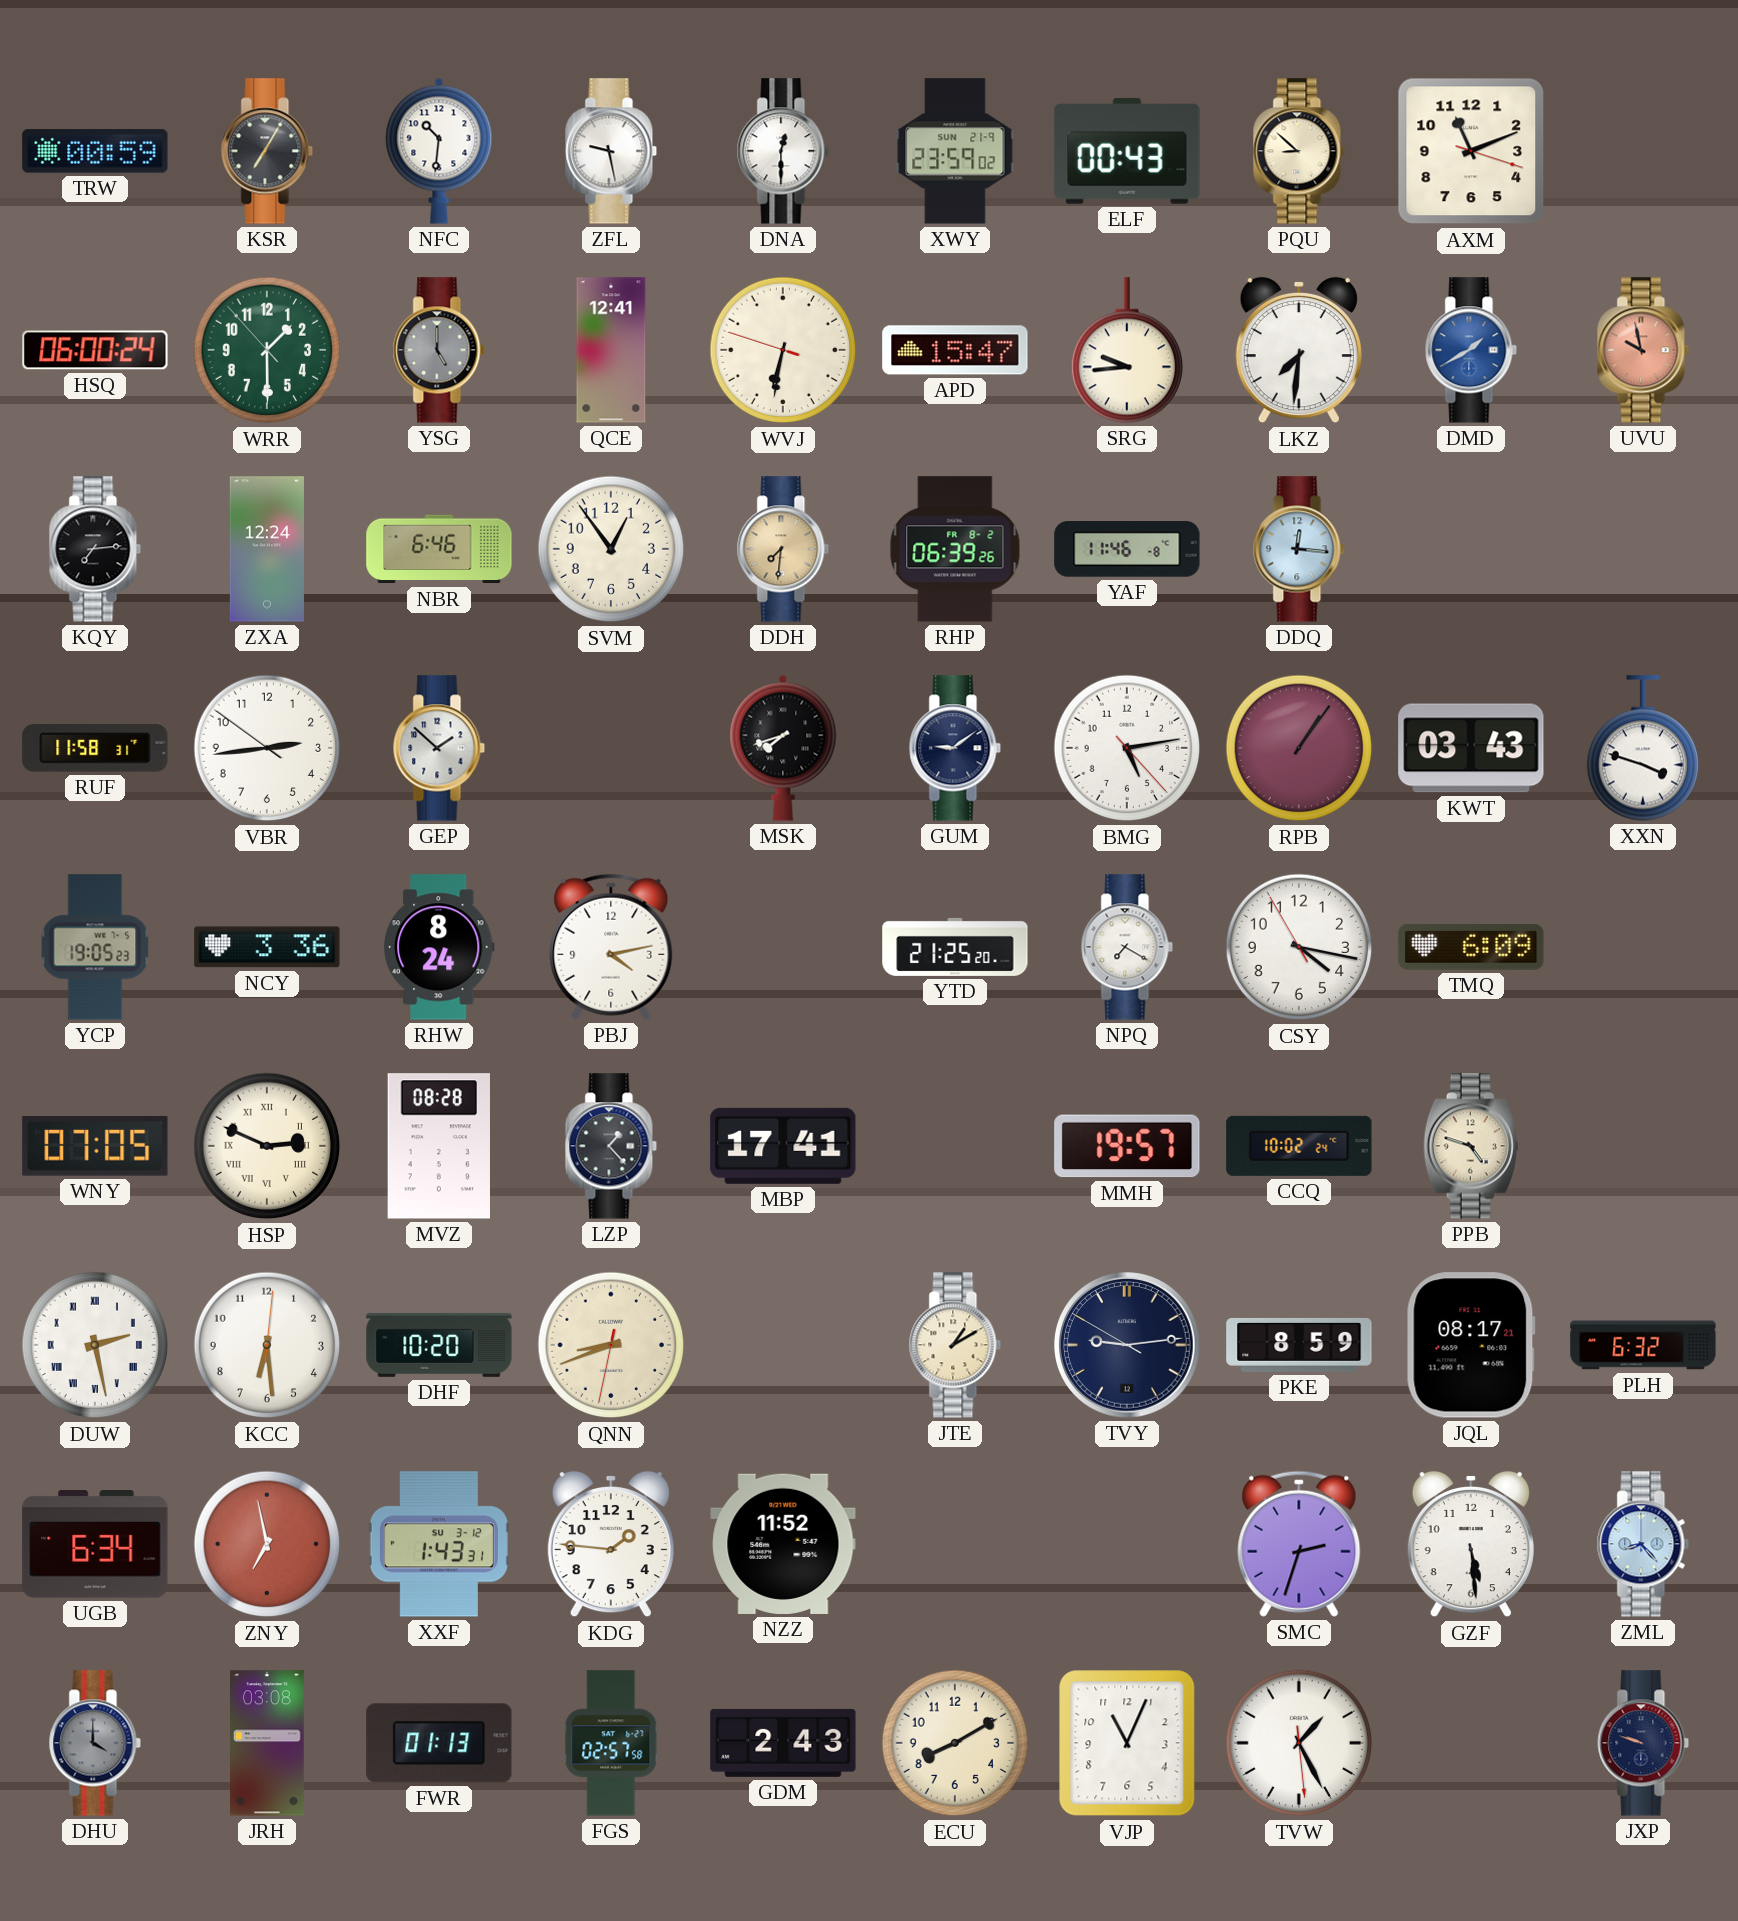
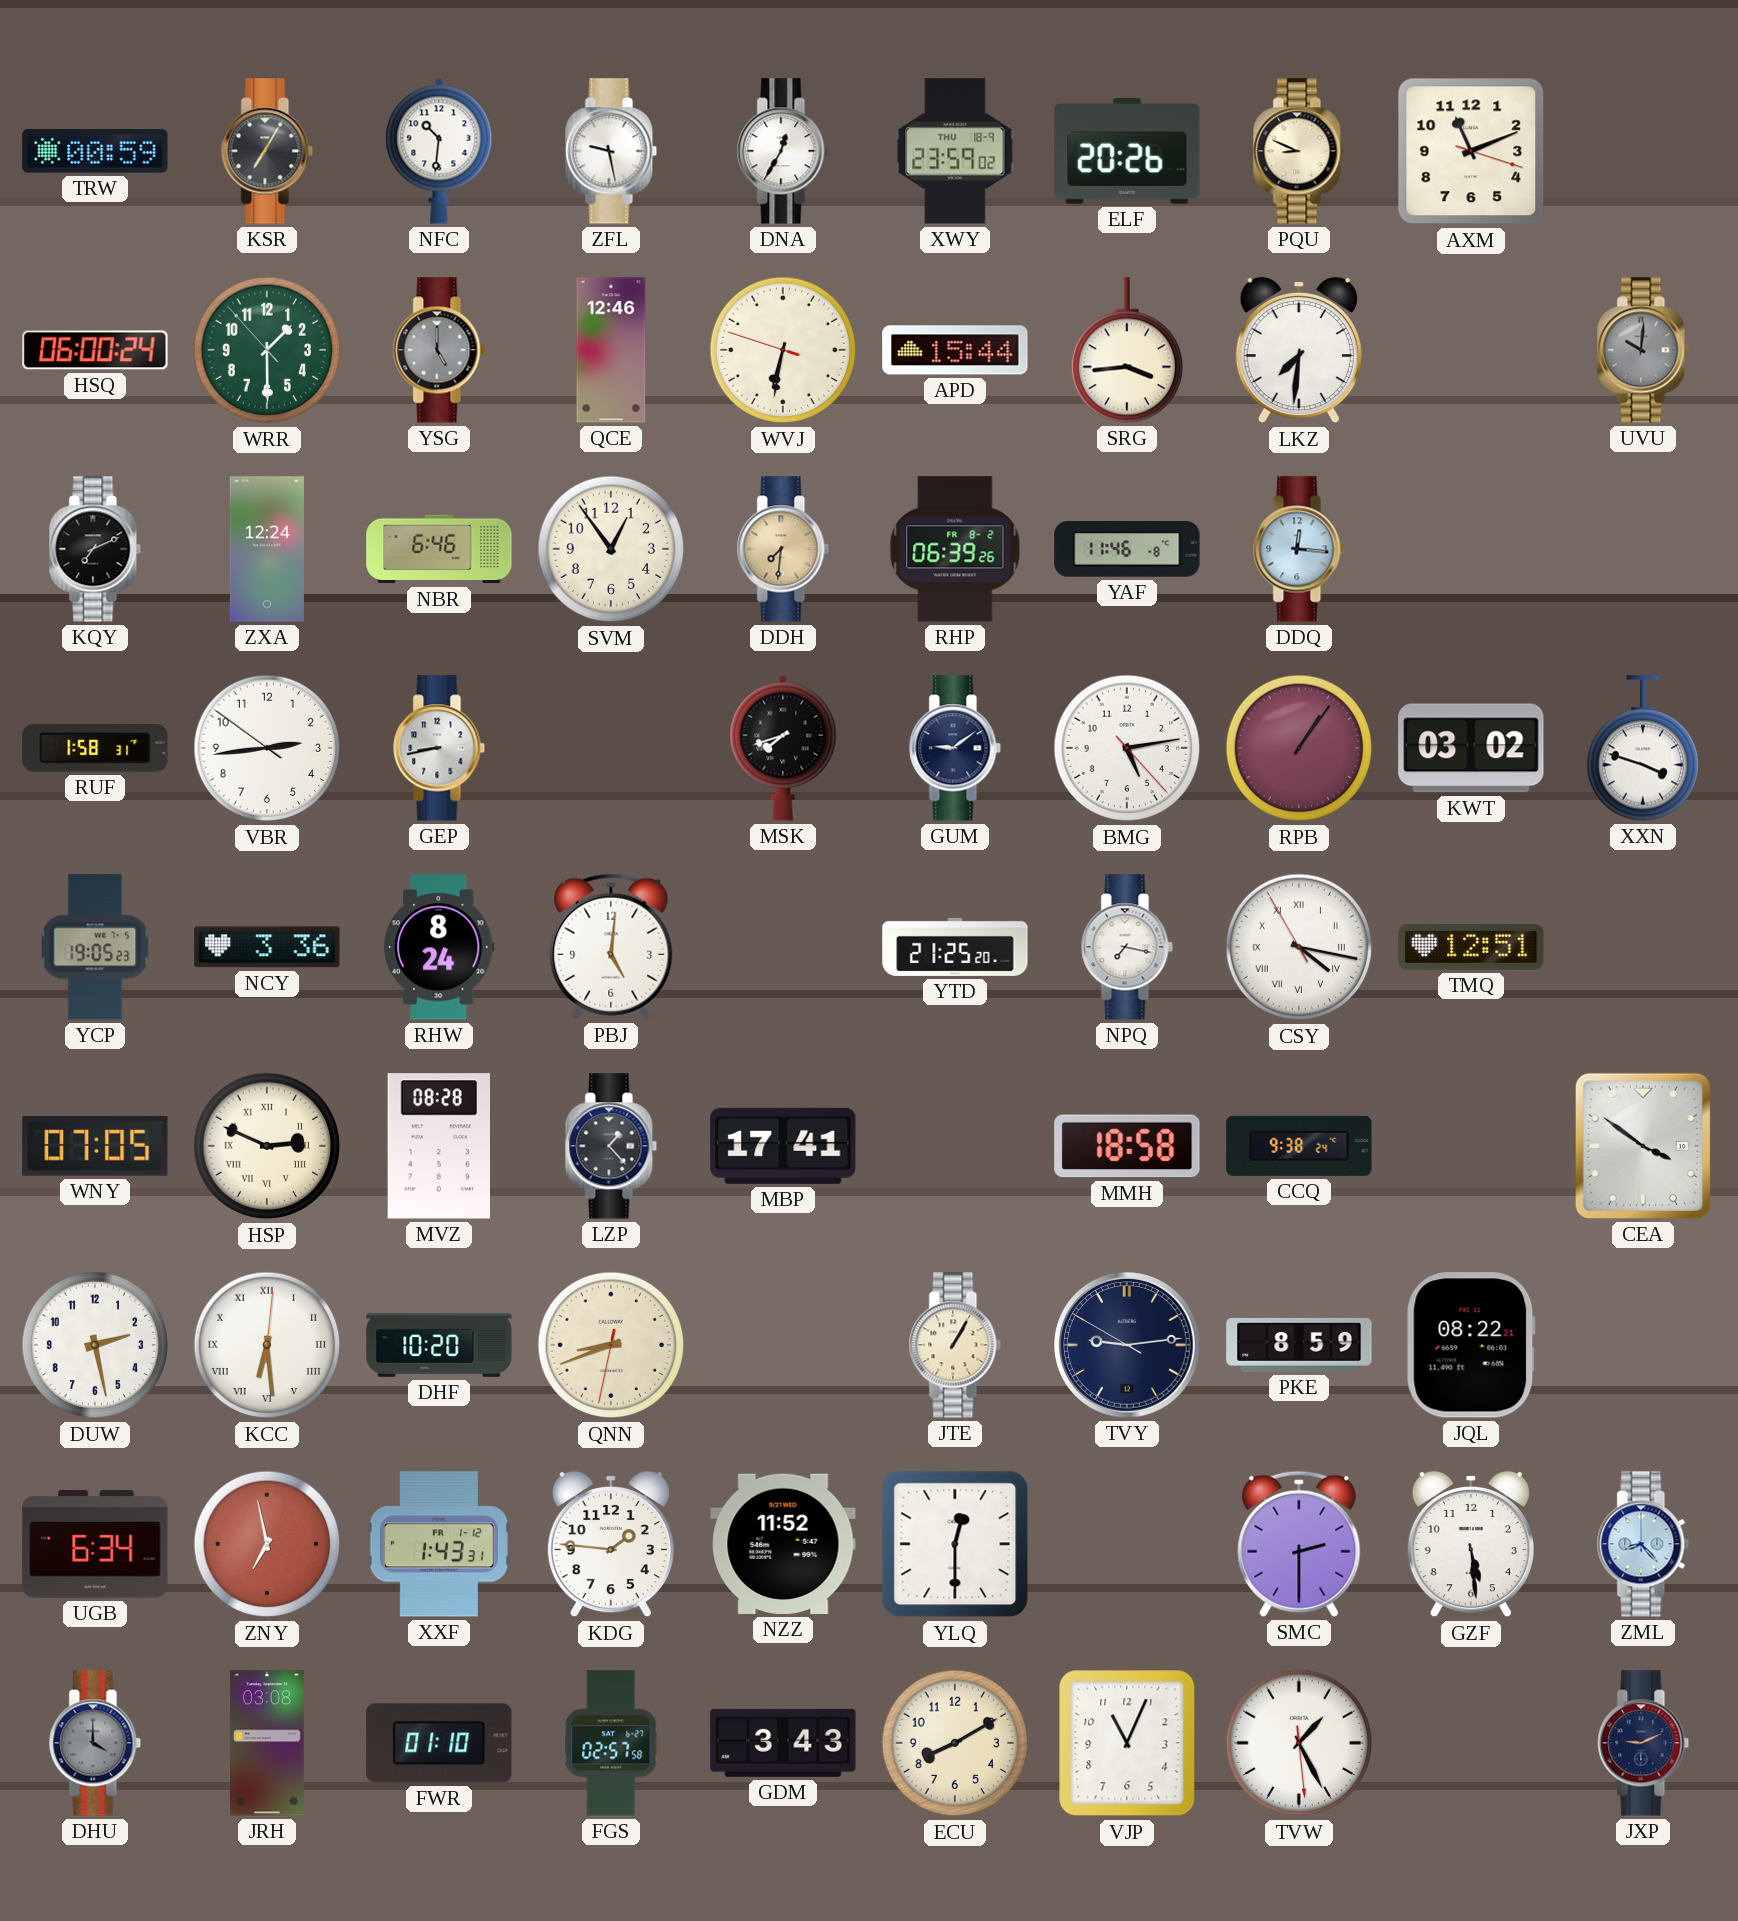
DNA: 12:30 -> 12:35
XWY date: SUN 21-9 -> THU 18-9
ELF: 00:43 -> 20:26
PQU: 8:52 -> 8:49
QCE: 12:41 -> 12:46
APD: 15:47 -> 15:44
SRG: 9:44 -> 3:44
DMD: 1:40 -> none
UVU: 9:58 -> 10:01
UVU dial: salmon -> grey
KQY: 7:14 -> 7:11
RUF: 11:58 -> 1:58
GEP: 1:52 -> 8:43
KWT: 03:43 -> 03:02
PBJ: 4:13 -> 5:01
NPQ: 7:20 -> 7:17
CSY numerals: Arabic -> Roman
TMQ: 6:09 -> 12:51
MMH: 19:57 -> 18:58
CCQ: 10:02 -> 9:38
PPB: 4:48 -> none
CEA: none -> 3:51
DUW numerals: Roman -> Arabic
KCC numerals: Arabic -> Roman
JTE: 1:10 -> 1:05
JQL: 08:17 -> 08:22
PLH: 6:32 -> none
XXF date: SU 3-12 -> FR 1-12
YLQ: none -> 12:30
SMC: 2:33 -> 2:30
FWR: 01:13 -> 01:10
GDM: 2:43 -> 3:43
JXP: 9:48 -> 9:11
